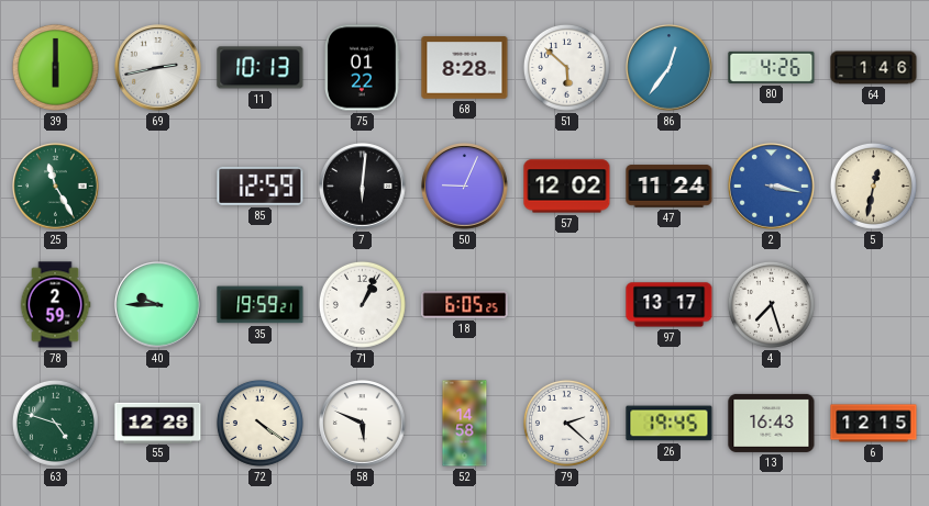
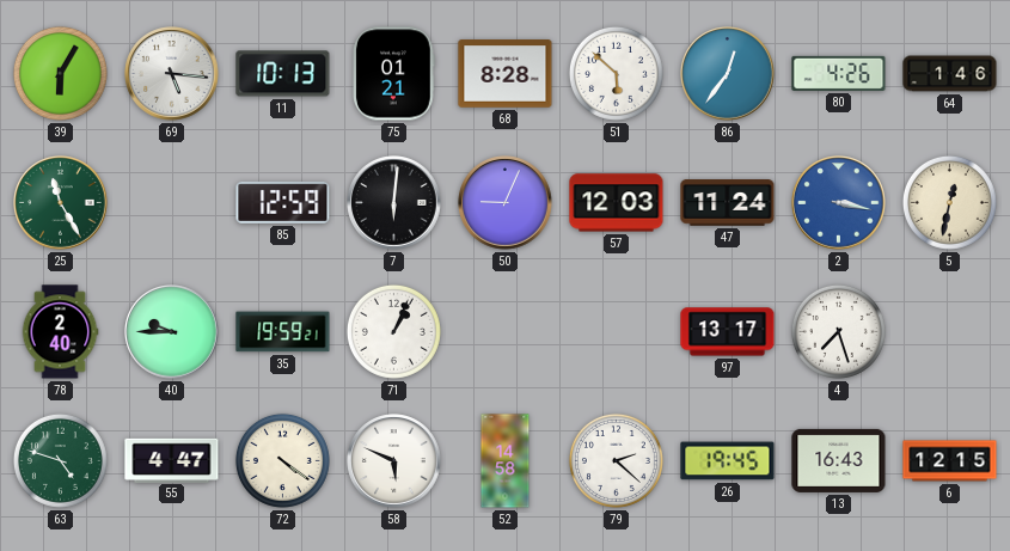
39: 6:00 -> 6:05
69: 2:43 -> 5:16
75: 01:22 -> 01:21
57: 12:02 -> 12:03
78: 2:59 -> 2:40
18: 6:05 -> none
55: 12:28 -> 4:47
